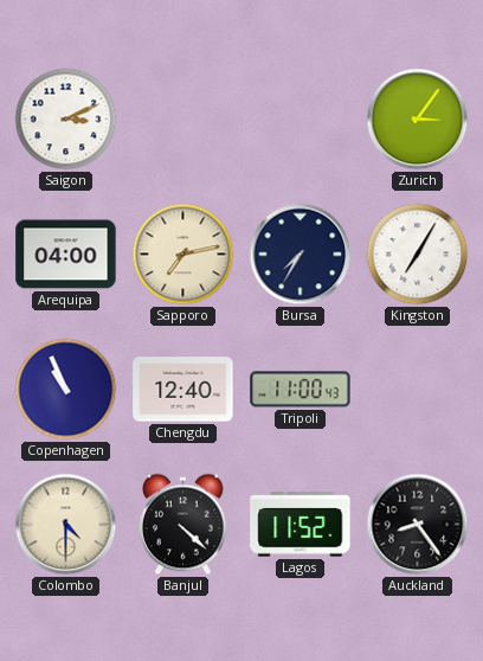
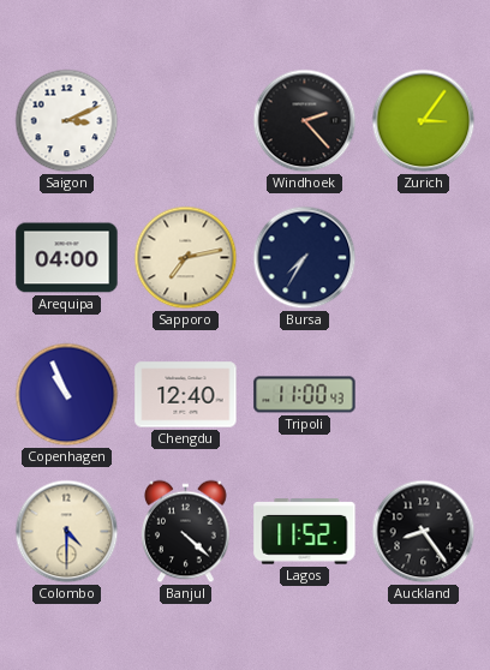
Windhoek: none -> 2:23
Kingston: 7:05 -> none
